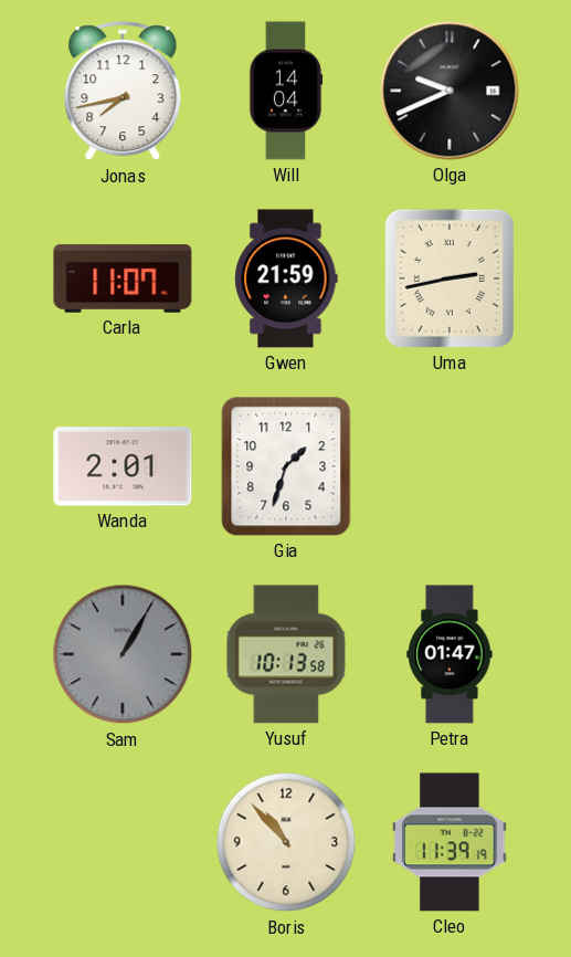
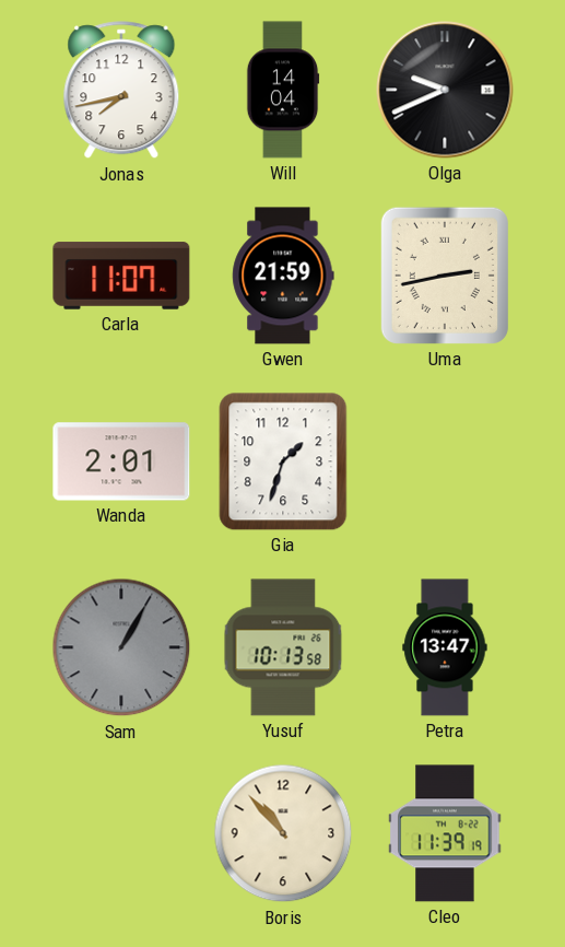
Petra: 01:47 -> 13:47
